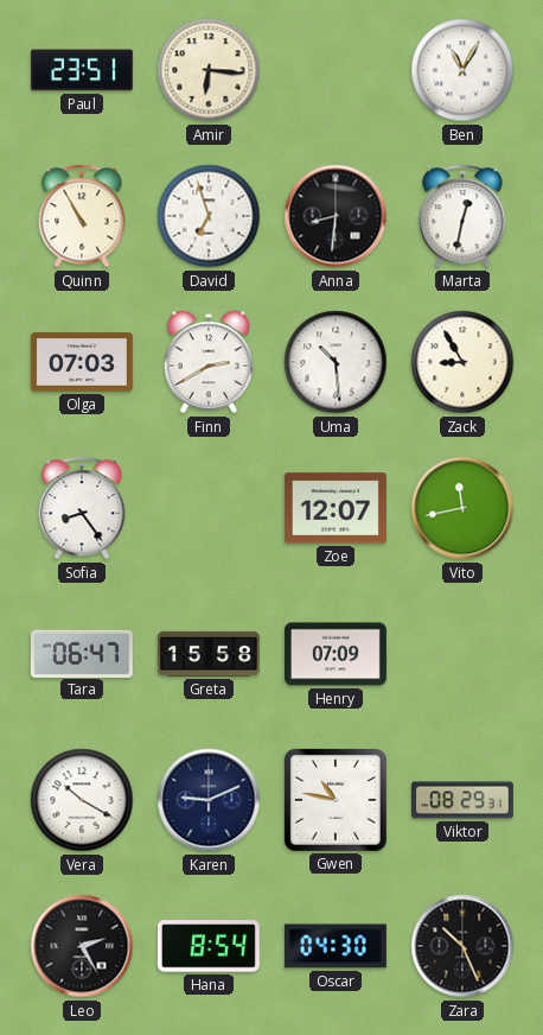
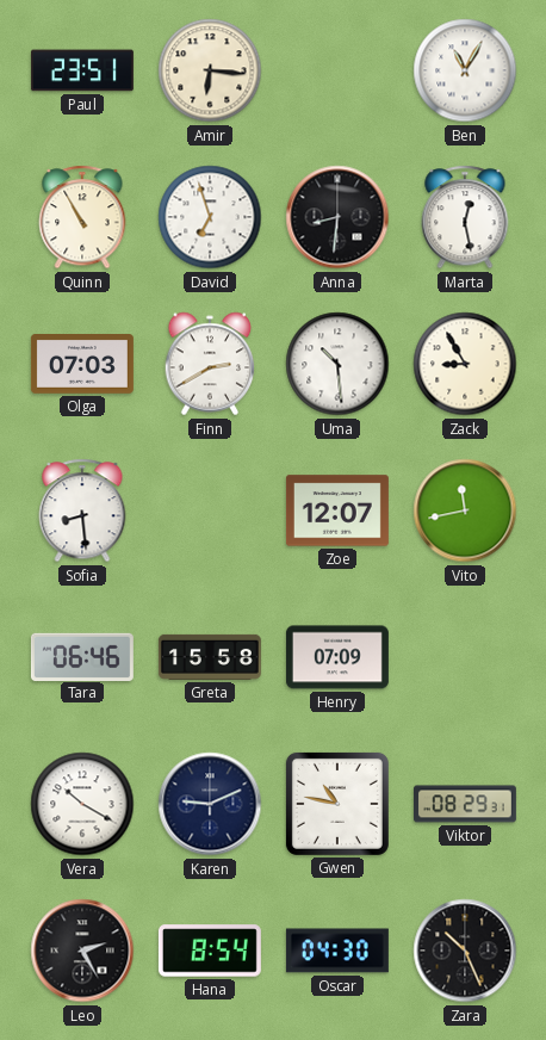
Marta: 12:32 -> 12:28
Sofia: 8:24 -> 8:29
Tara: 06:47 -> 06:46
